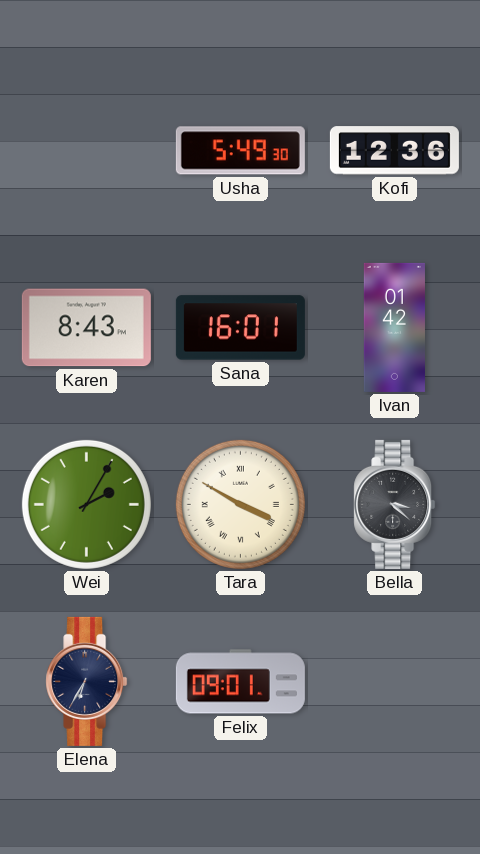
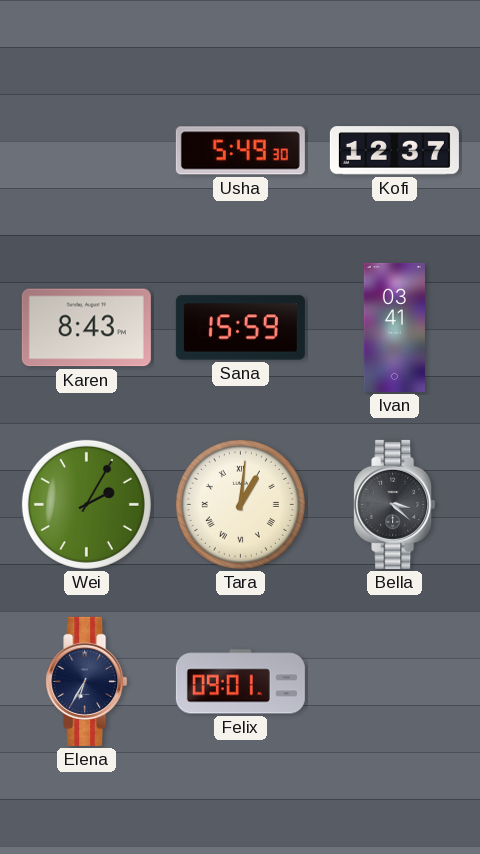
Kofi: 12:36 -> 12:37
Sana: 16:01 -> 15:59
Ivan: 01:42 -> 03:41
Tara: 3:50 -> 1:01
